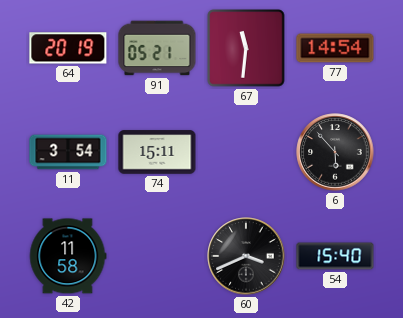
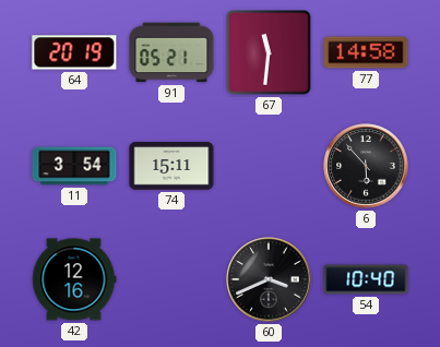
77: 14:54 -> 14:58
42: 11:58 -> 12:16
54: 15:40 -> 10:40
